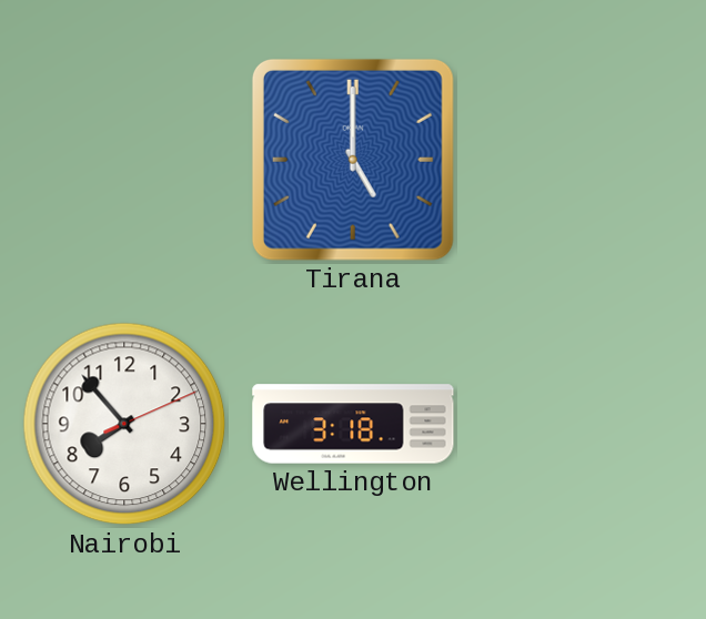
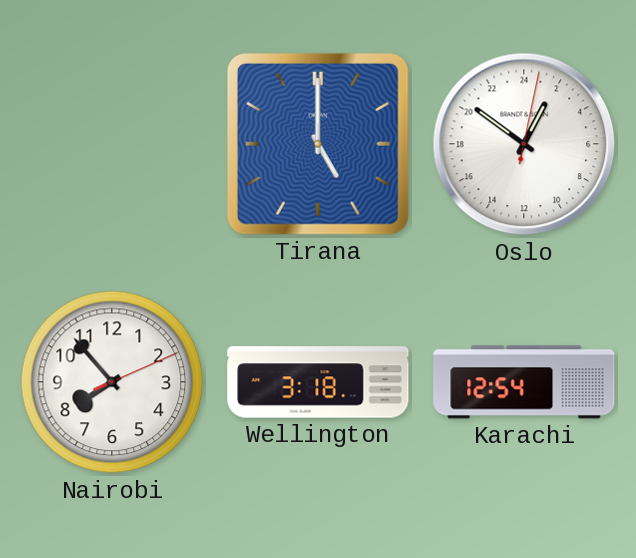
Oslo: none -> 1:51
Karachi: none -> 12:54
